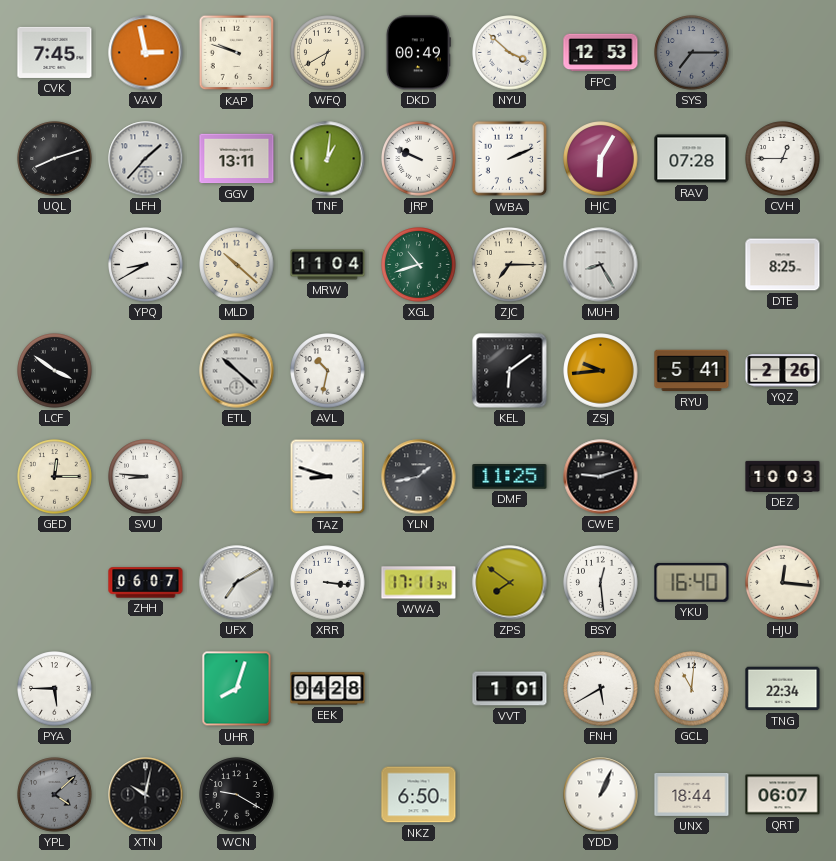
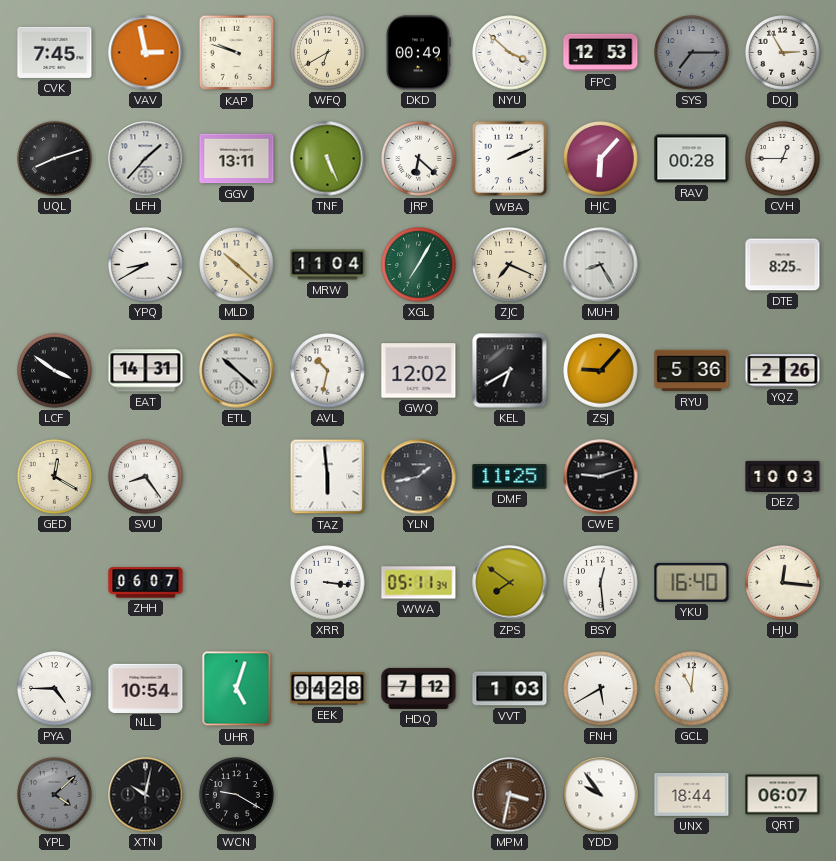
DQJ: none -> 2:55
TNF: 1:01 -> 5:26
JRP: 9:49 -> 6:22
HJC: 6:05 -> 6:07
RAV: 07:28 -> 00:28
XGL: 10:42 -> 7:05
ZJC: 7:15 -> 7:19
EAT: none -> 14:31
GWQ: none -> 12:02
KEL: 6:09 -> 6:40
ZSJ: 9:44 -> 9:07
RYU: 5:41 -> 5:36
GED: 12:15 -> 12:20
SVU: 8:46 -> 8:24
TAZ: 8:48 -> 5:59
UFX: 7:10 -> none
WWA: 17:11 -> 05:11
PYA: 5:45 -> 4:45
NLL: none -> 10:54
UHR: 8:03 -> 5:03
HDQ: none -> 7:12
VVT: 1:01 -> 1:03
TNG: 22:34 -> none
NKZ: 6:50 -> none
MPM: none -> 3:32
YDD: 1:04 -> 9:54
